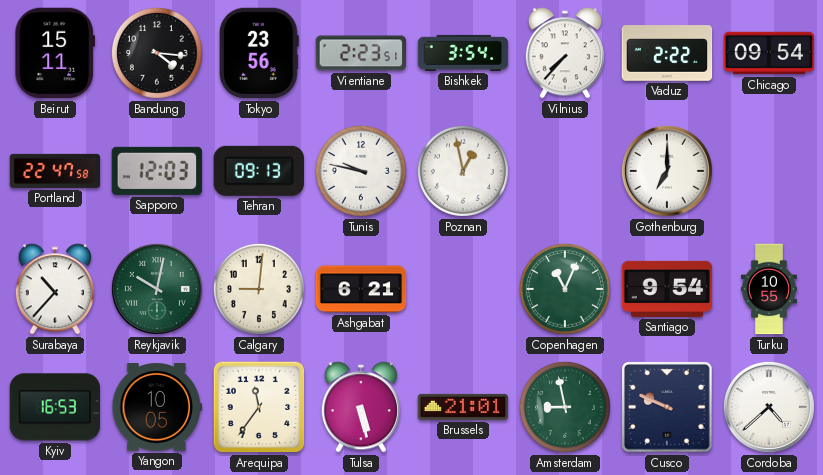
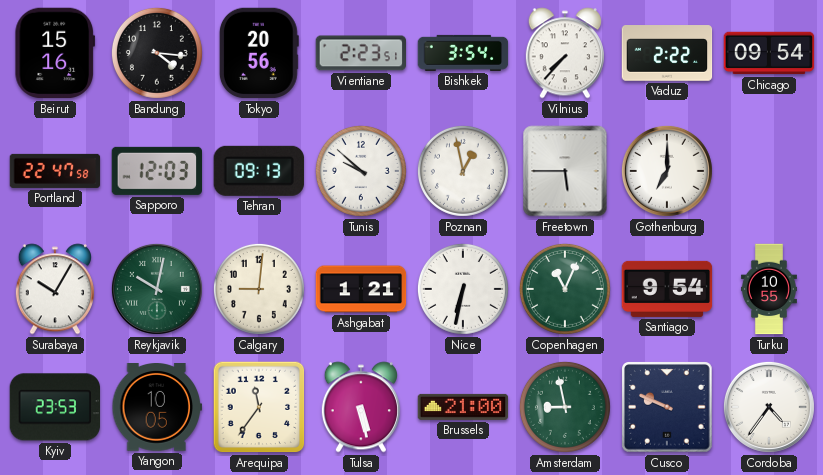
Beirut: 15:11 -> 15:16
Tokyo: 23:56 -> 20:56
Tunis: 9:47 -> 9:52
Freetown: none -> 5:45
Surabaya: 10:37 -> 10:05
Ashgabat: 6:21 -> 1:21
Nice: none -> 6:32
Kyiv: 16:53 -> 23:53
Brussels: 21:01 -> 21:00
Cordoba: 4:38 -> 4:36
